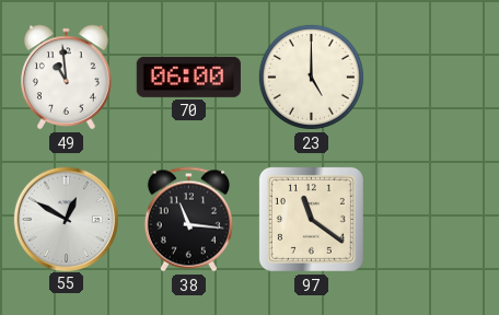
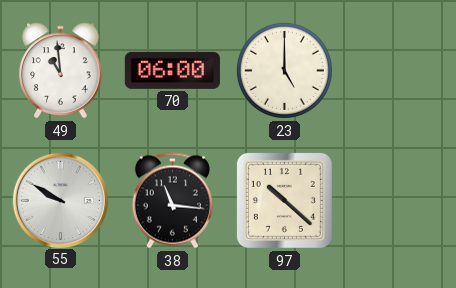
55: 12:50 -> 9:50
97: 11:21 -> 10:22
